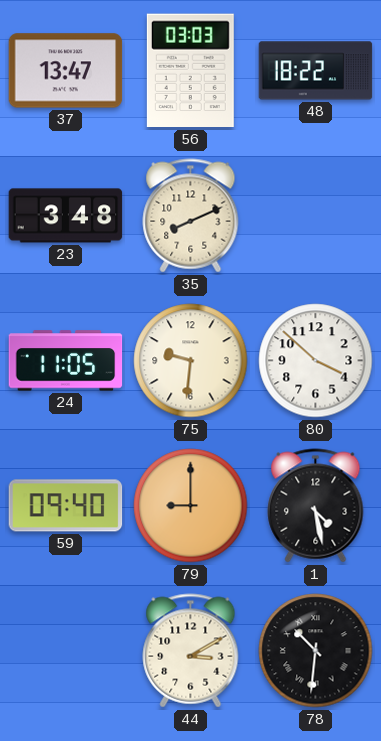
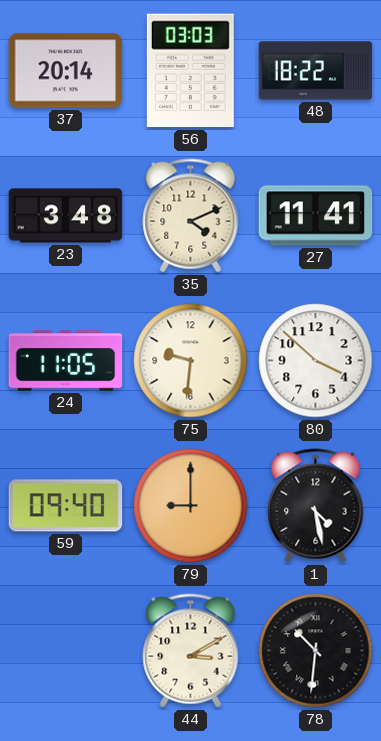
37: 13:47 -> 20:14
35: 8:11 -> 4:11
27: none -> 11:41
